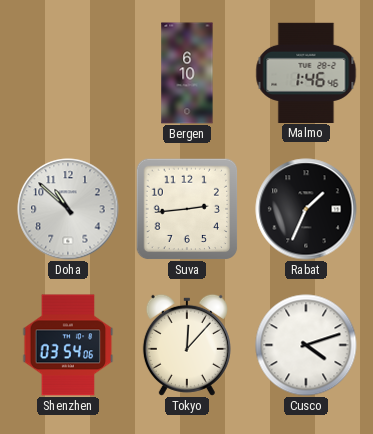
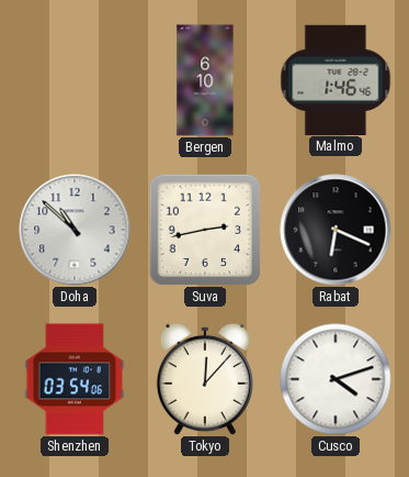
Suva: 2:44 -> 2:43
Rabat: 1:34 -> 6:19
